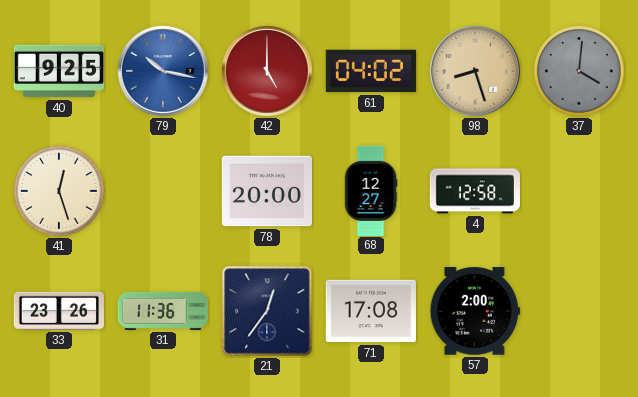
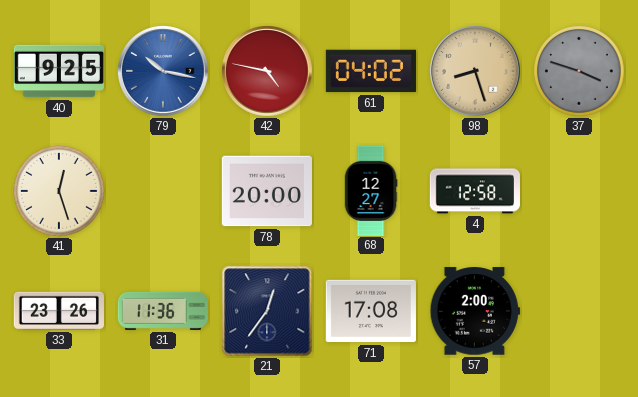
42: 5:00 -> 4:47
37: 4:01 -> 3:48
